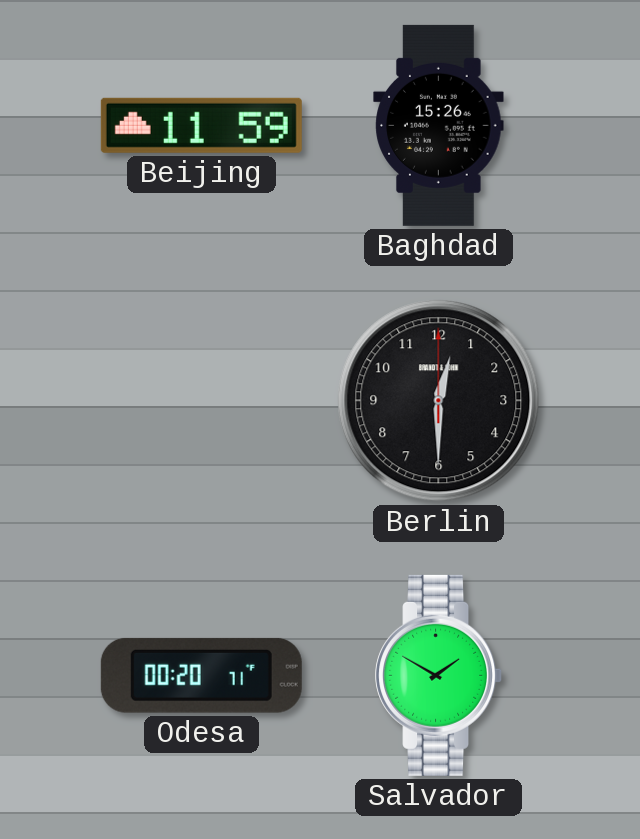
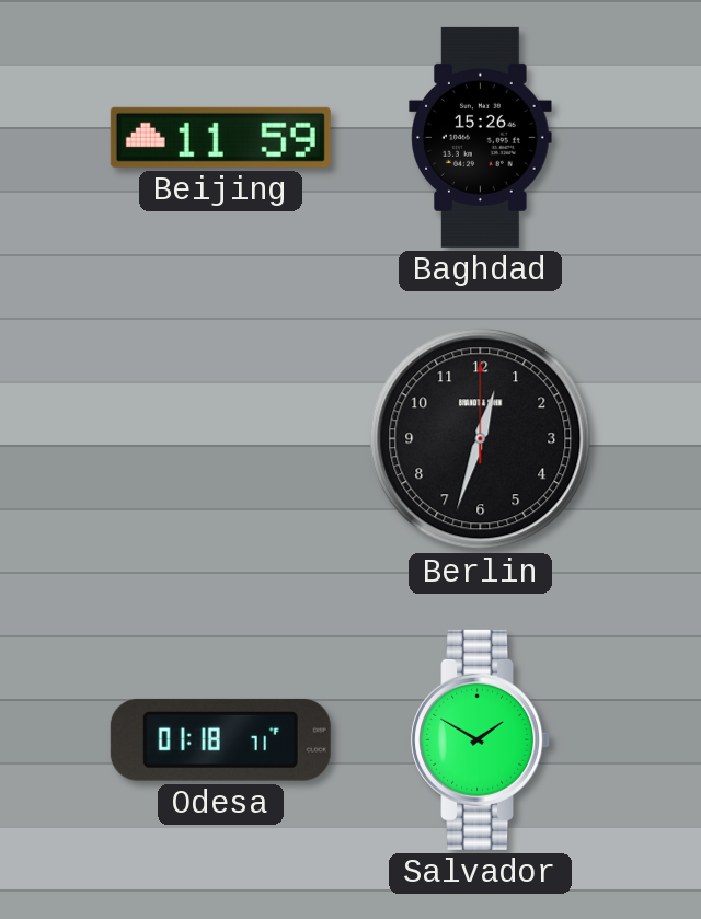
Berlin: 12:30 -> 12:33
Odesa: 00:20 -> 01:18
